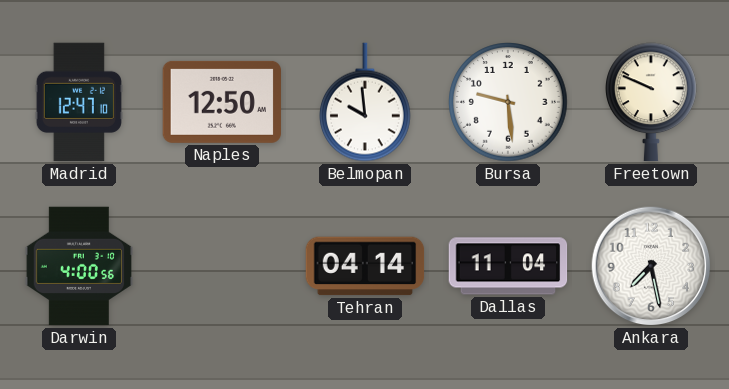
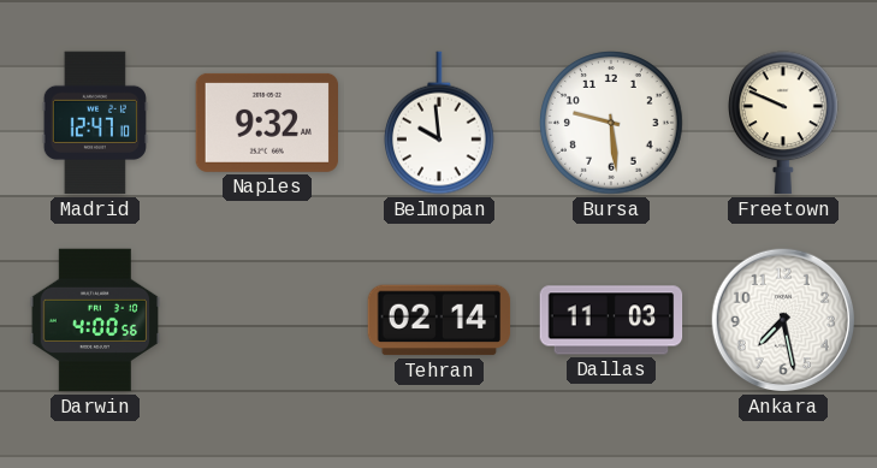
Naples: 12:50 -> 9:32
Tehran: 04:14 -> 02:14
Dallas: 11:04 -> 11:03
